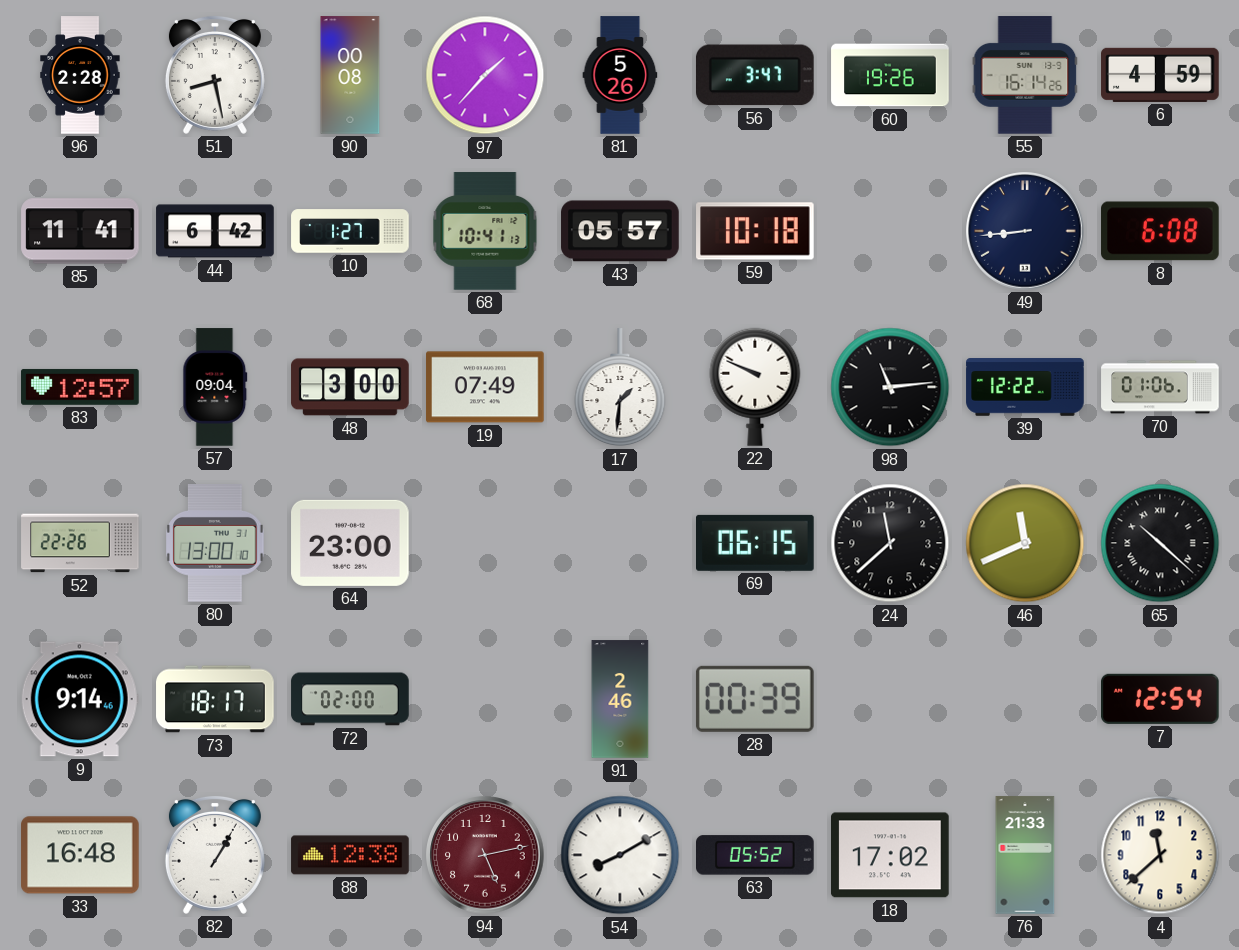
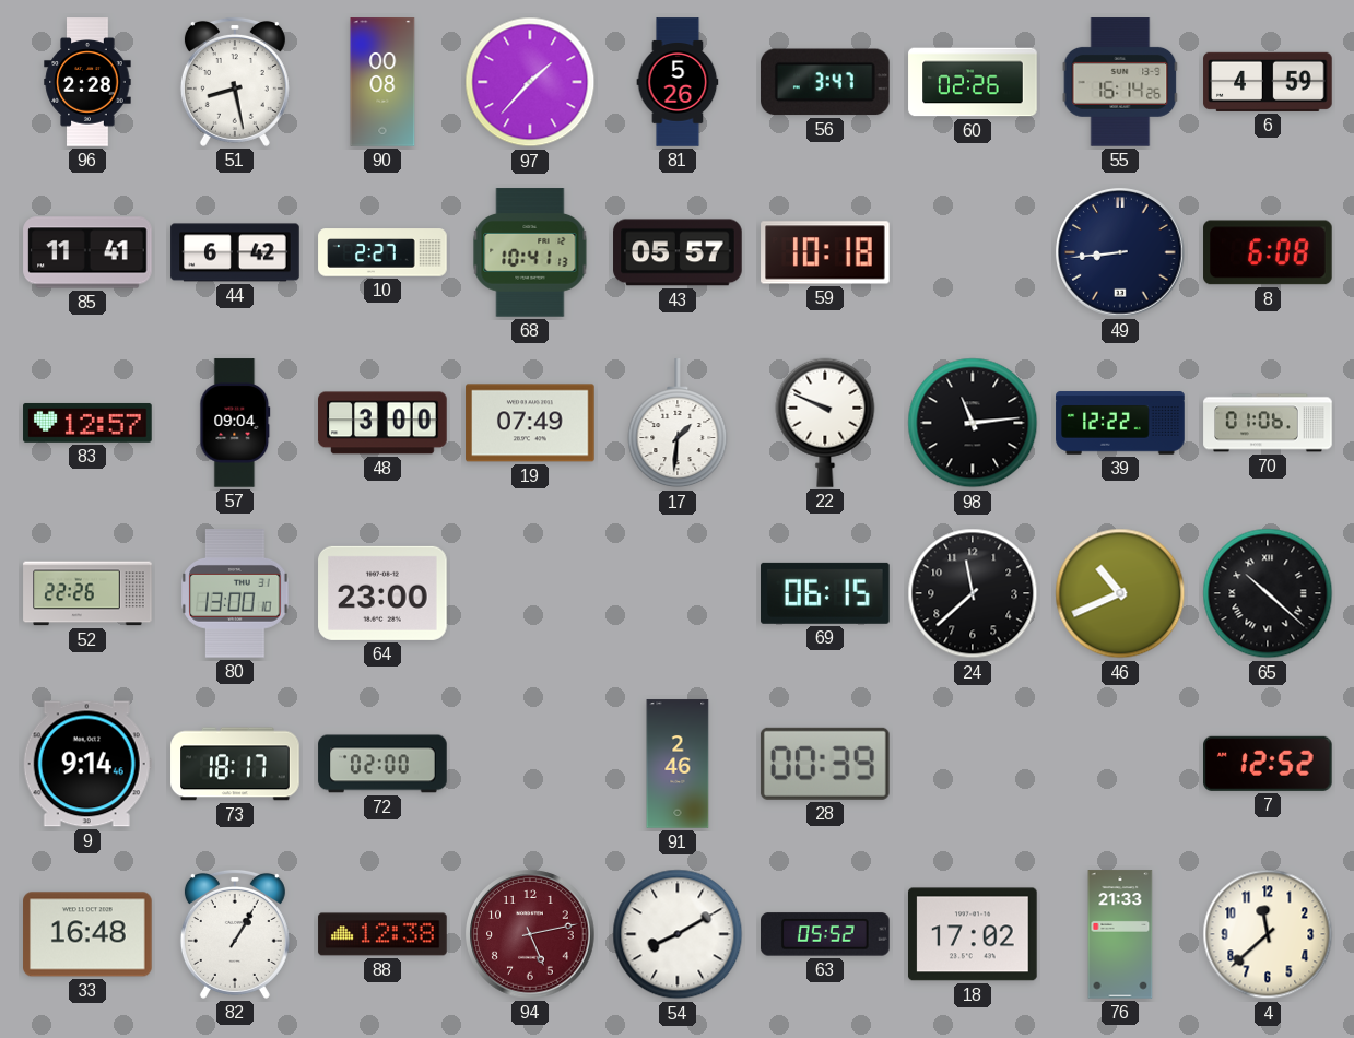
60: 19:26 -> 02:26
10: 1:27 -> 2:27
46: 11:41 -> 10:41
7: 12:54 -> 12:52
